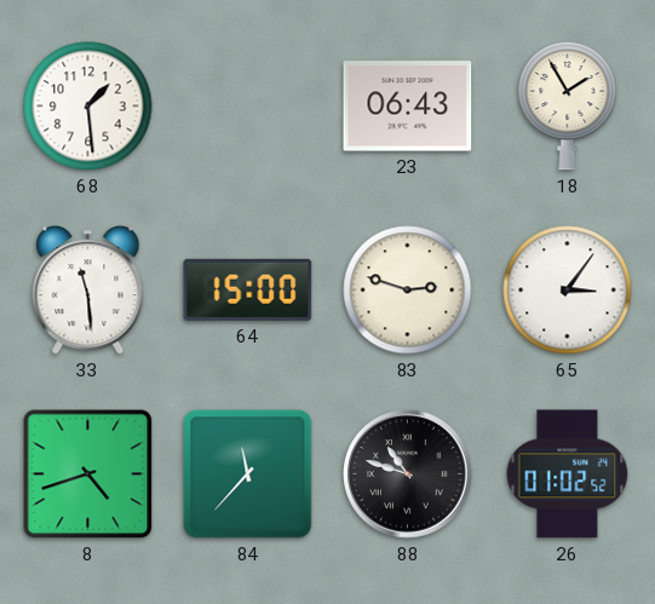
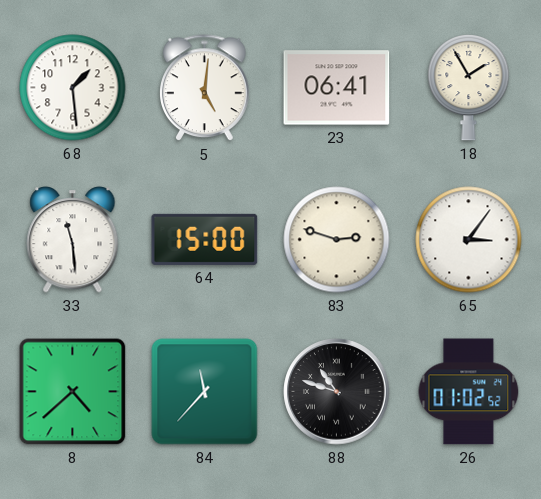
5: none -> 5:01
23: 06:43 -> 06:41
8: 4:42 -> 4:38
